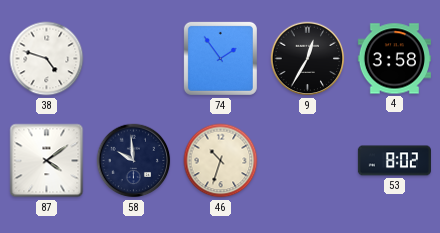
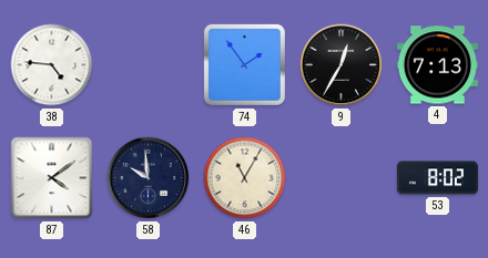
38: 4:48 -> 4:46
4: 3:58 -> 7:13
46: 10:33 -> 11:05
